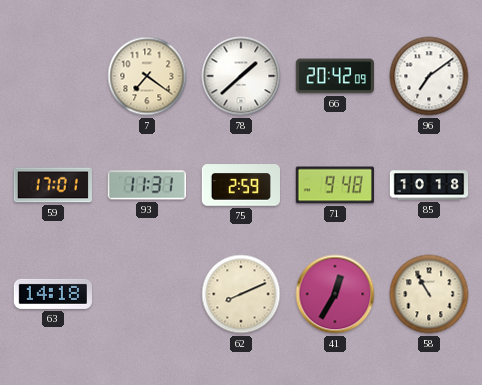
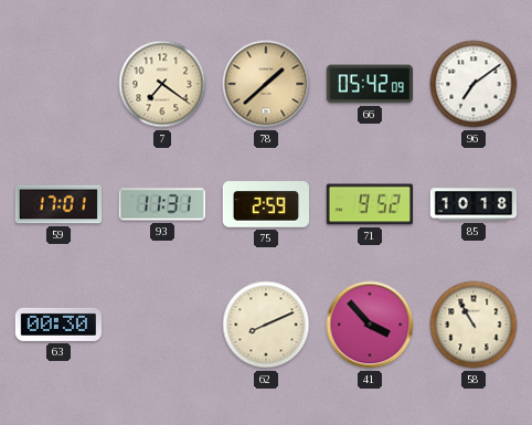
78 dial: white -> champagne
66: 20:42 -> 05:42
71: 9:48 -> 9:52
63: 14:18 -> 00:30
41: 12:35 -> 3:53
